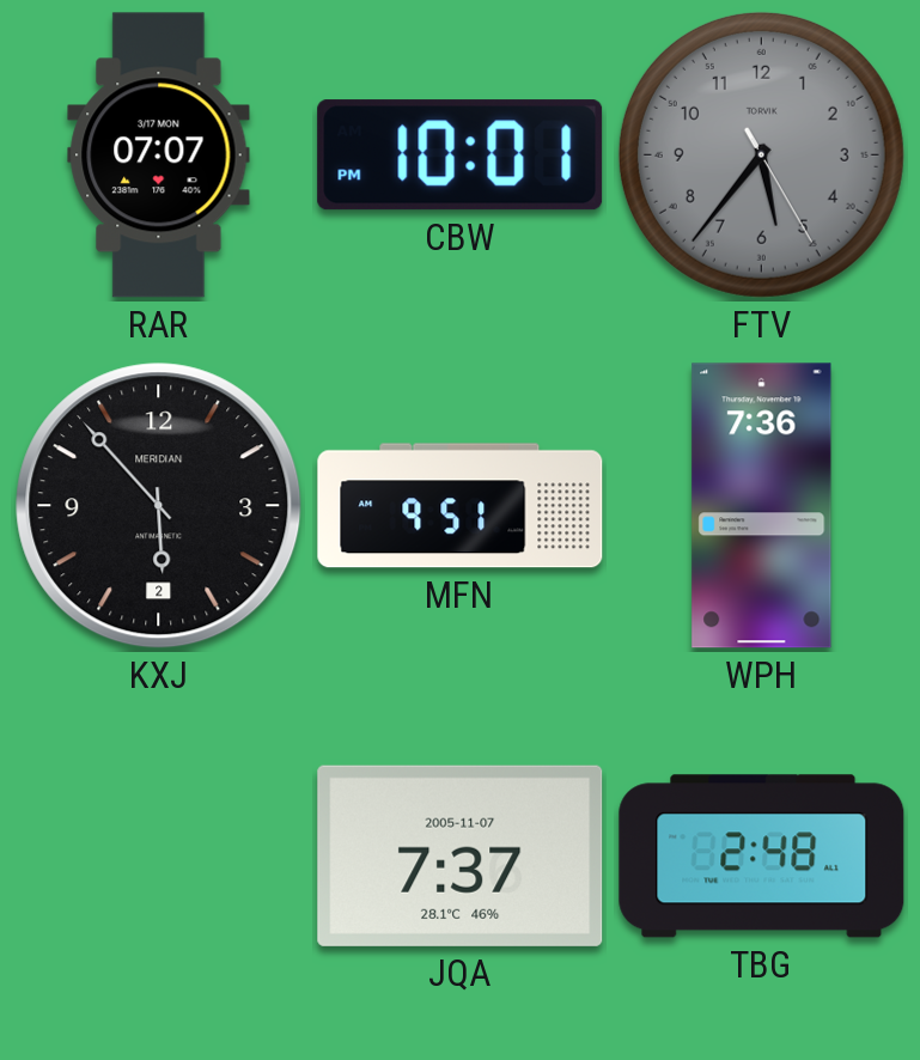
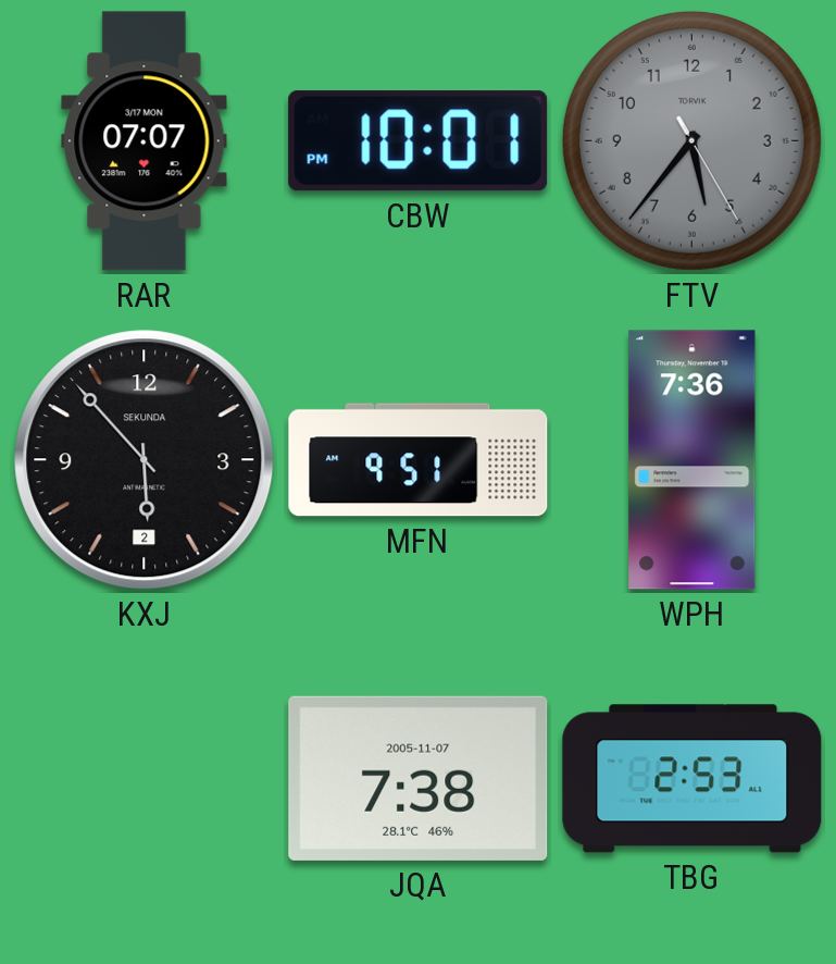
KXJ brand: MERIDIAN -> SEKUNDA
JQA: 7:37 -> 7:38
TBG: 2:48 -> 2:53
